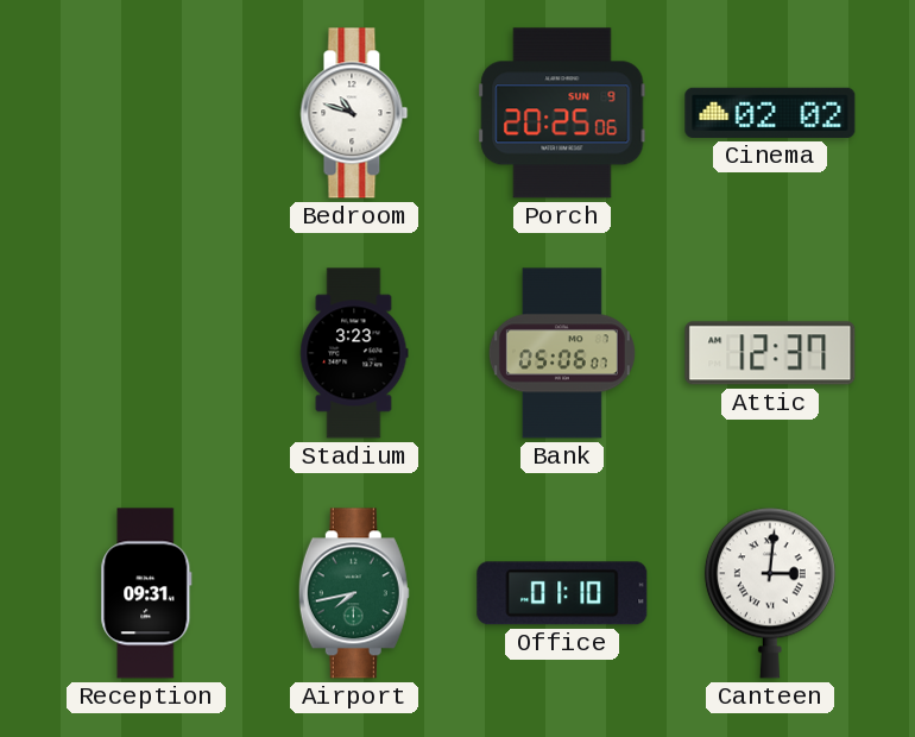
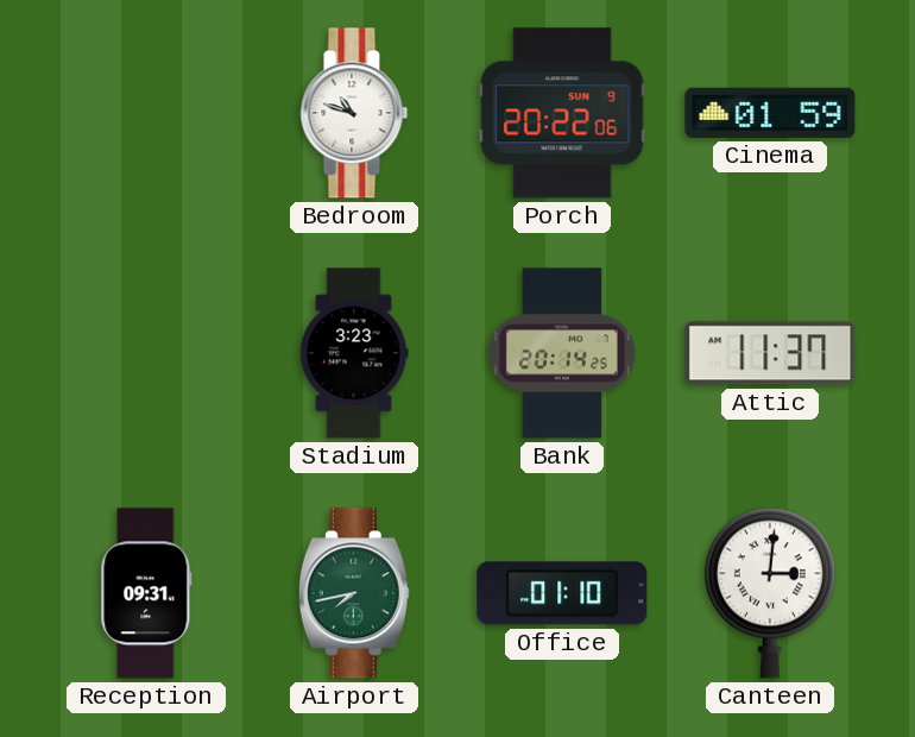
Porch: 20:25 -> 20:22
Cinema: 02:02 -> 01:59
Bank: 05:06 -> 20:14
Attic: 12:37 -> 11:37
